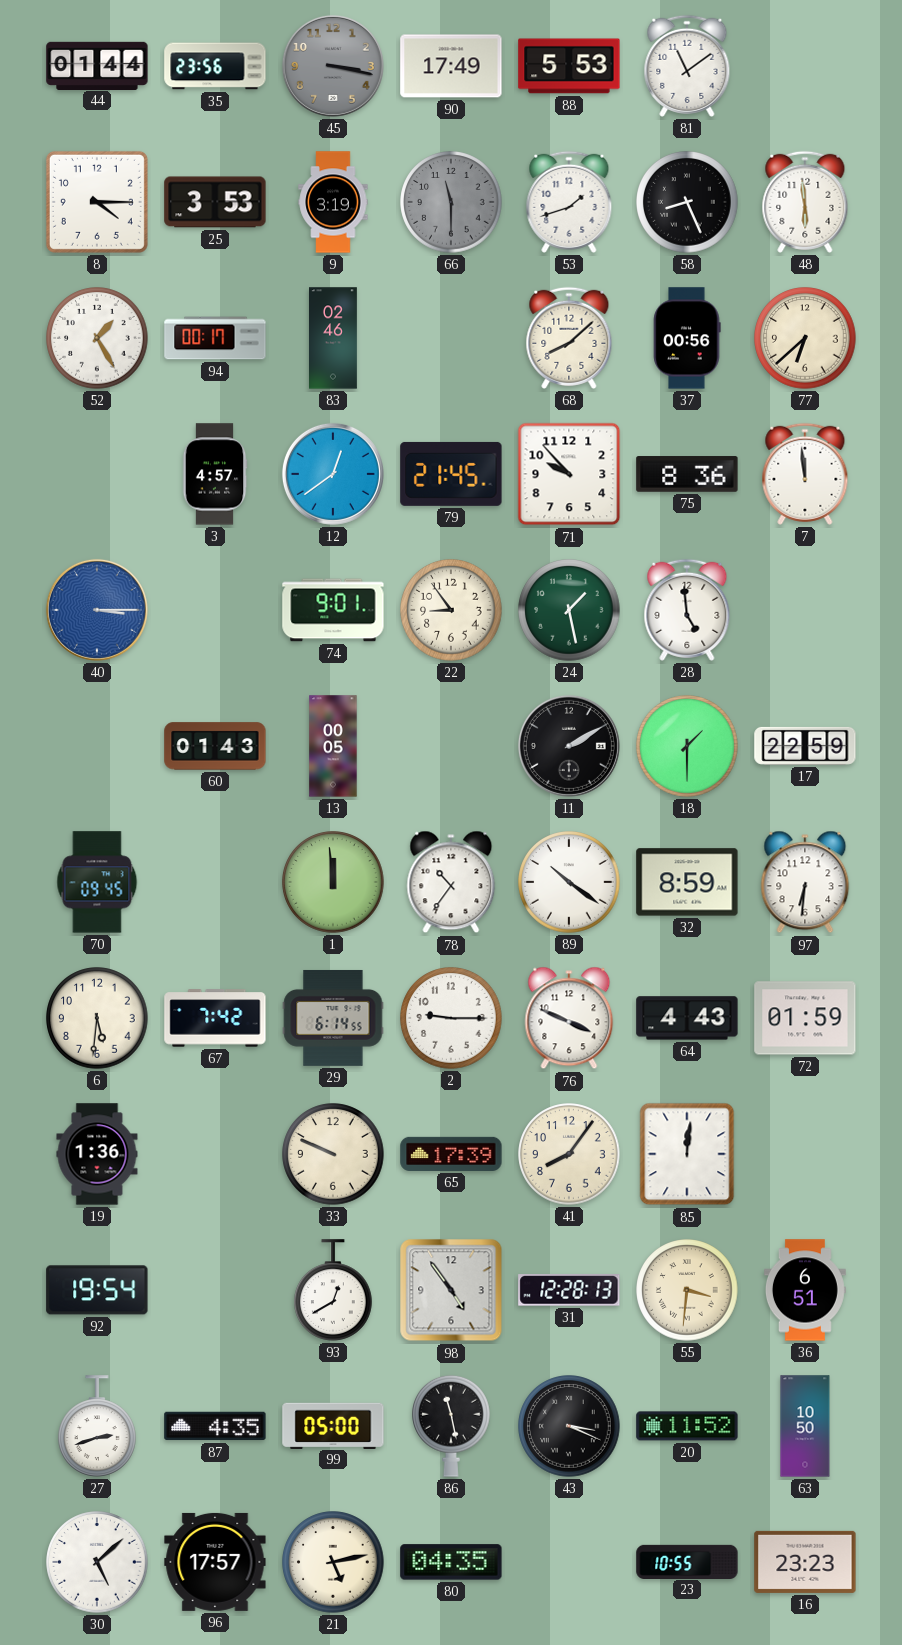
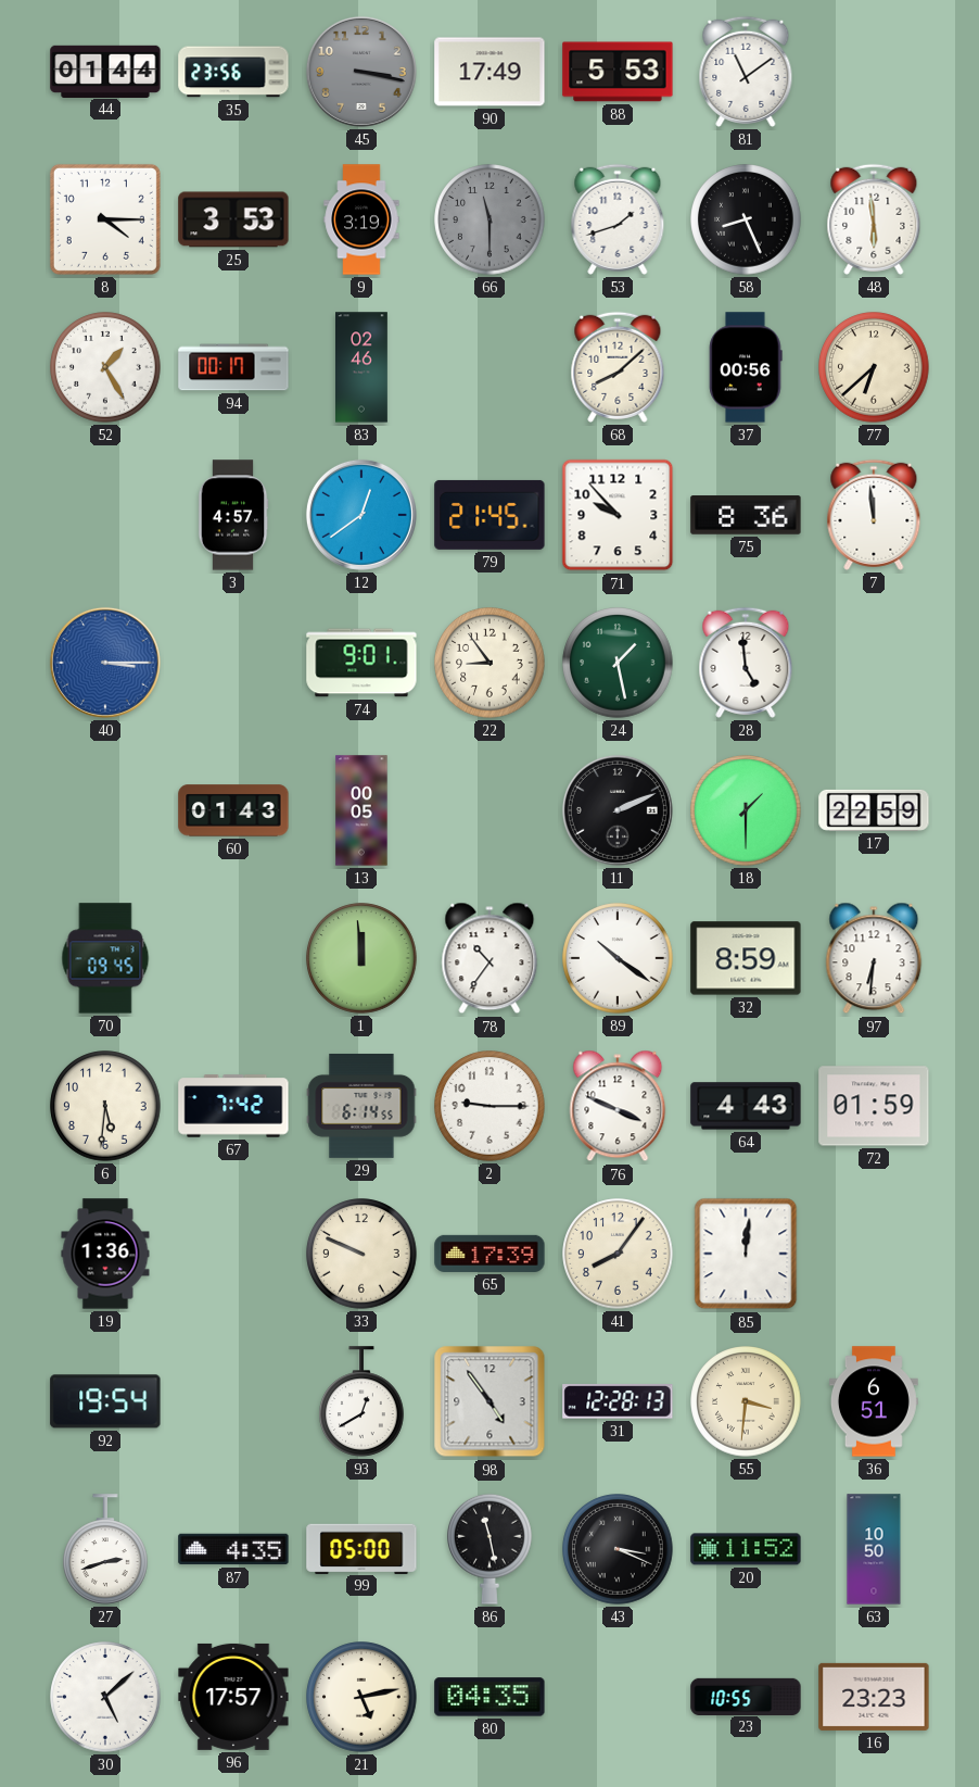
11: 2:10 -> 2:11
